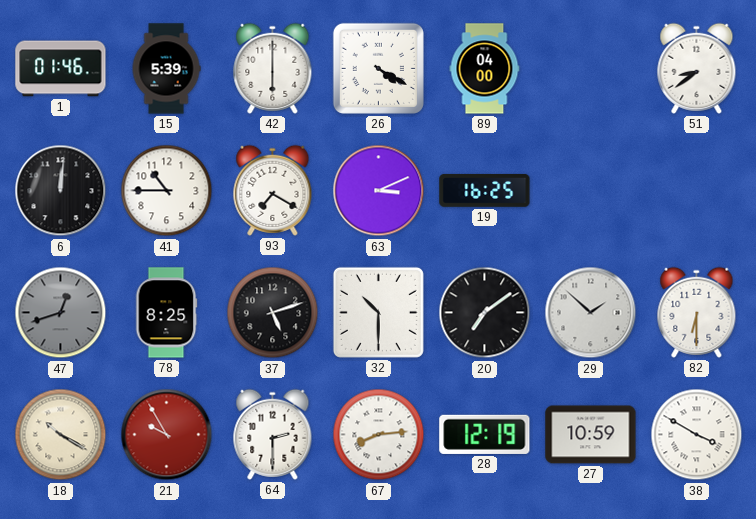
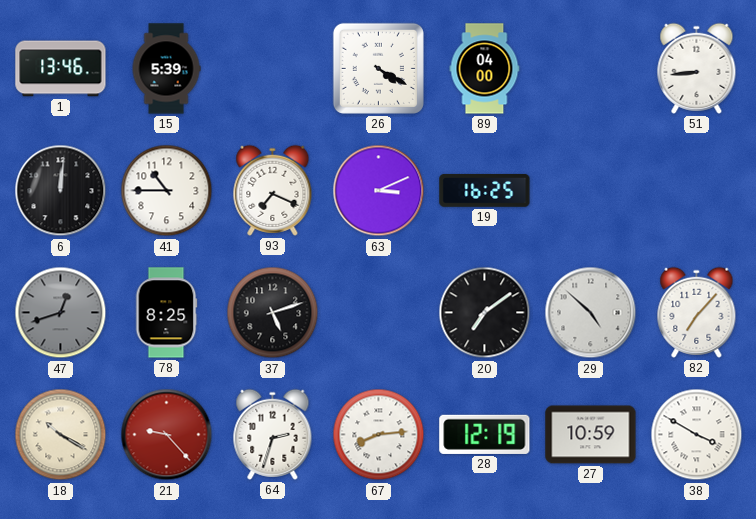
1: 01:46 -> 13:46
42: 6:00 -> none
51: 8:39 -> 8:44
93: 7:20 -> 7:19
32: 10:30 -> none
29: 1:52 -> 4:52
82: 6:30 -> 7:07
21: 9:55 -> 9:23
64: 2:30 -> 2:33
